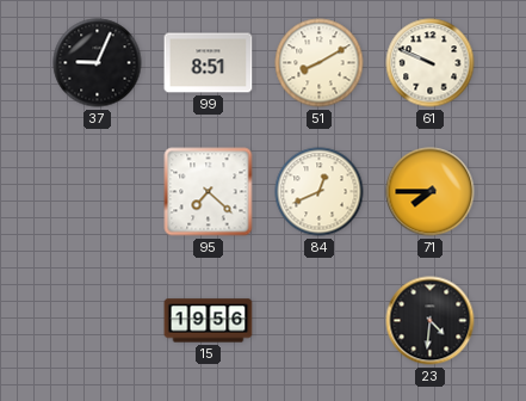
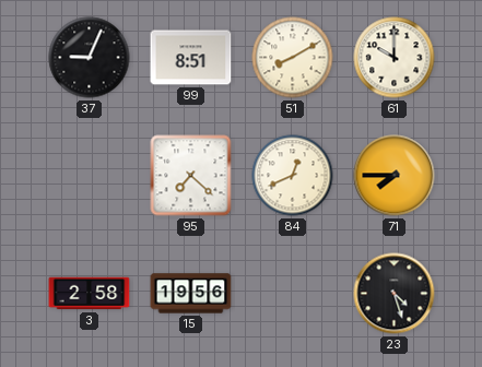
61: 9:49 -> 10:00
3: none -> 2:58
23: 4:31 -> 4:27
